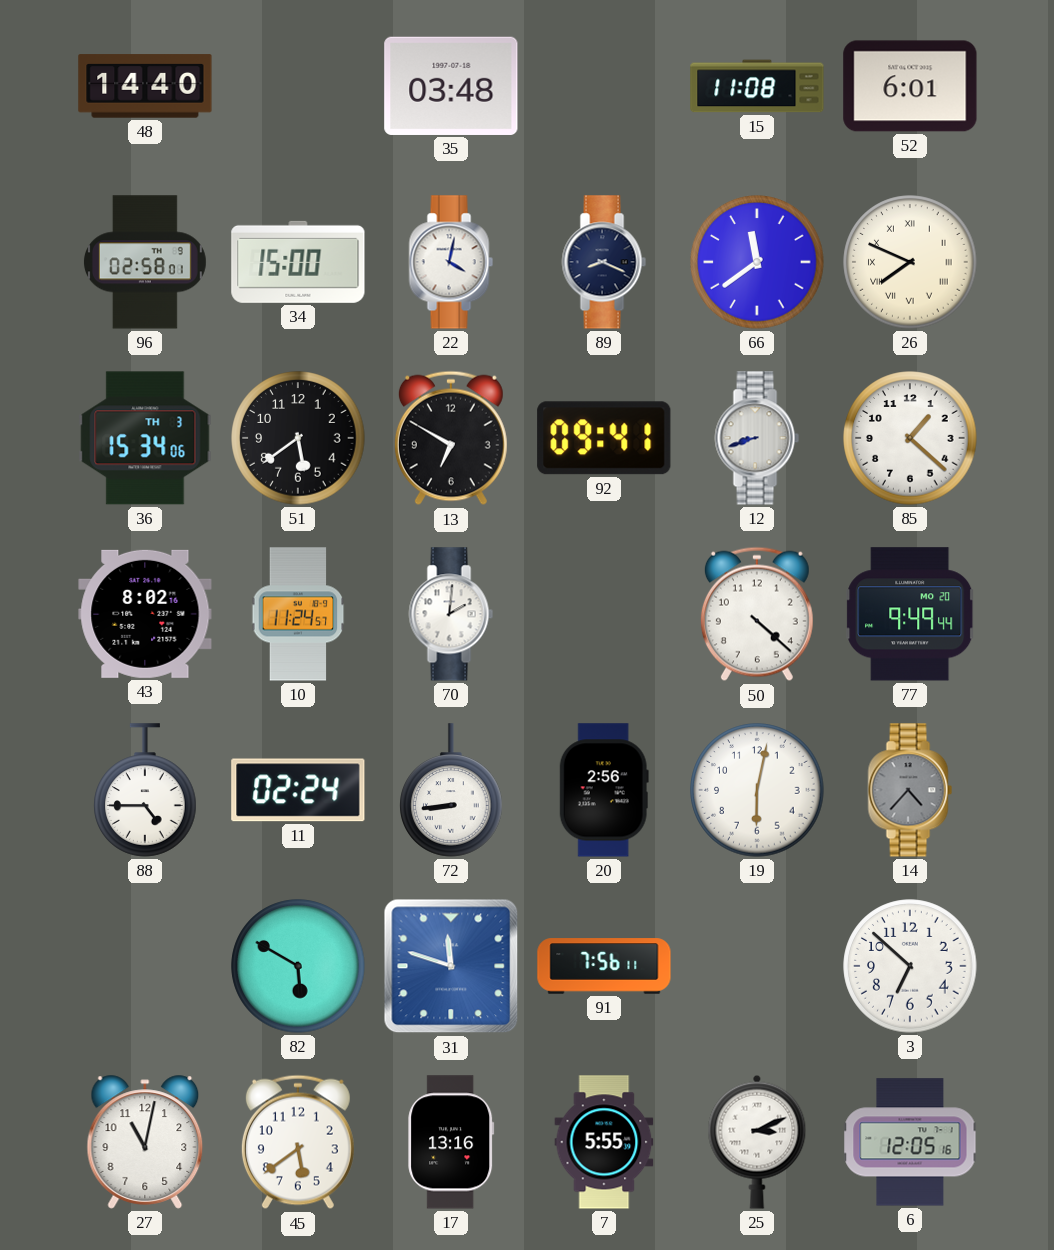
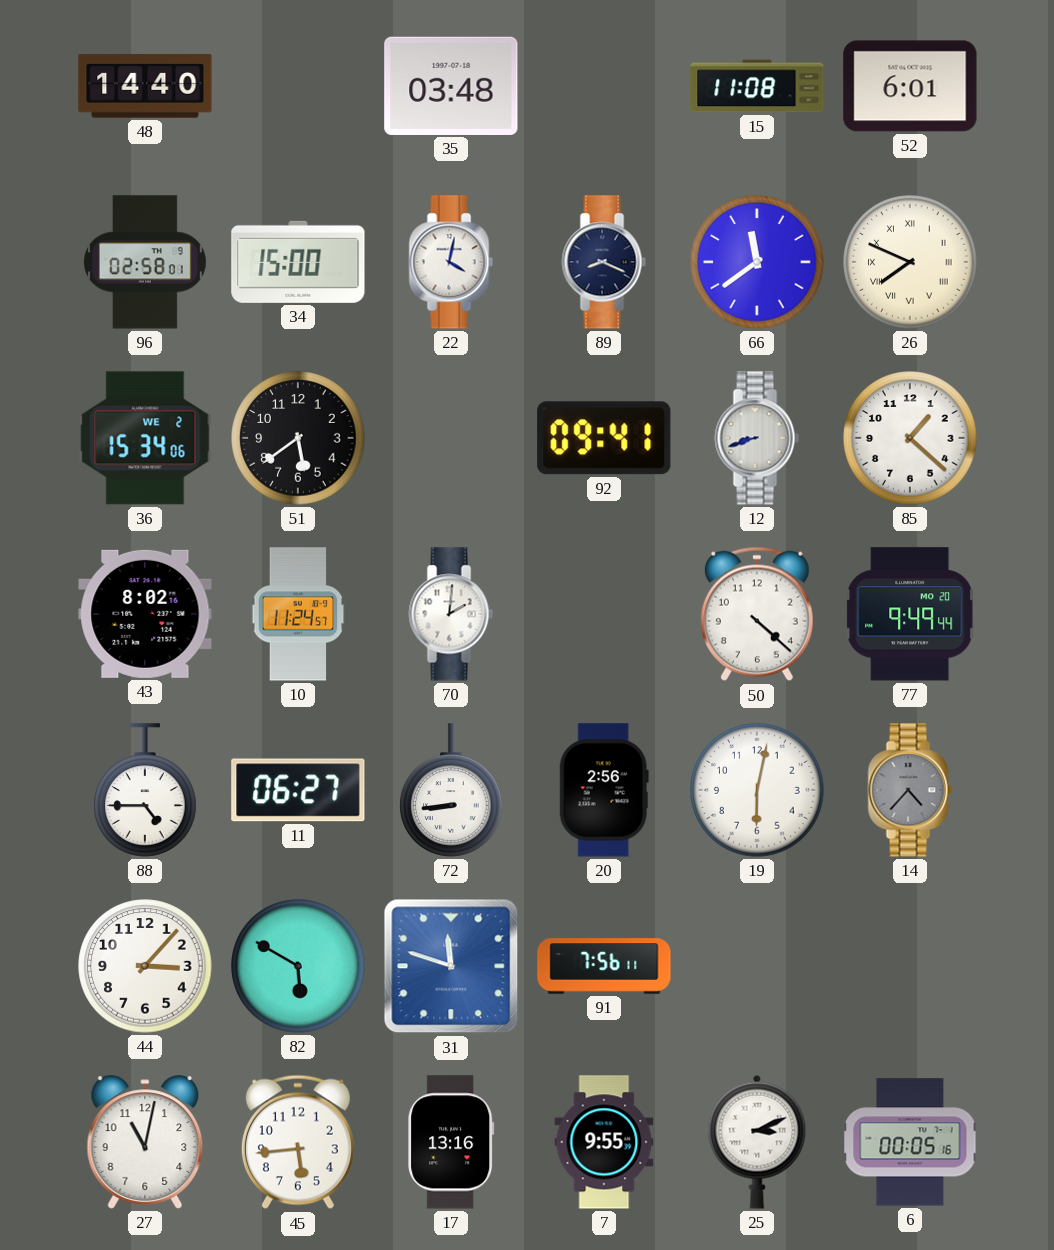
36 date: TH 3 -> WE 2
13: 6:50 -> none
11: 02:24 -> 06:27
44: none -> 3:07
3: 6:52 -> none
45: 5:39 -> 5:44
7: 5:55 -> 9:55
6: 12:05 -> 00:05
